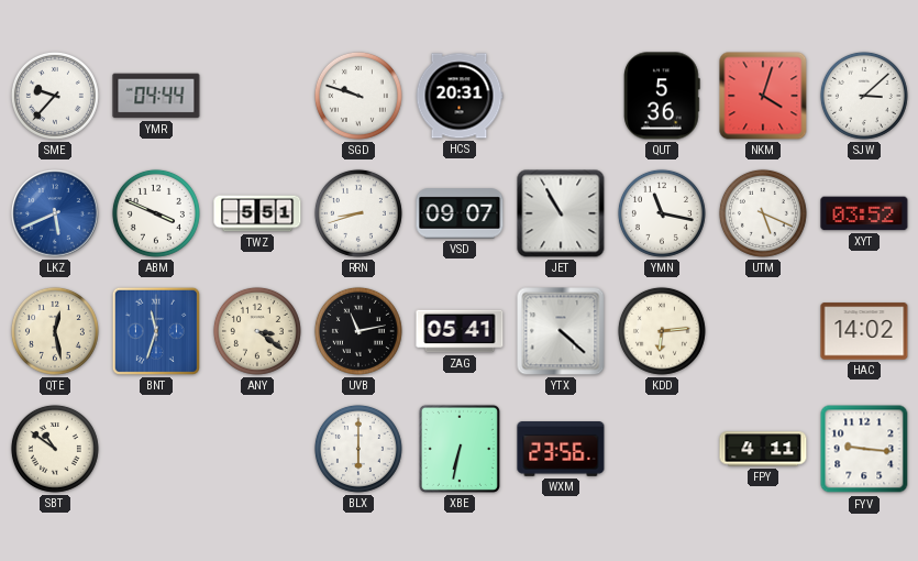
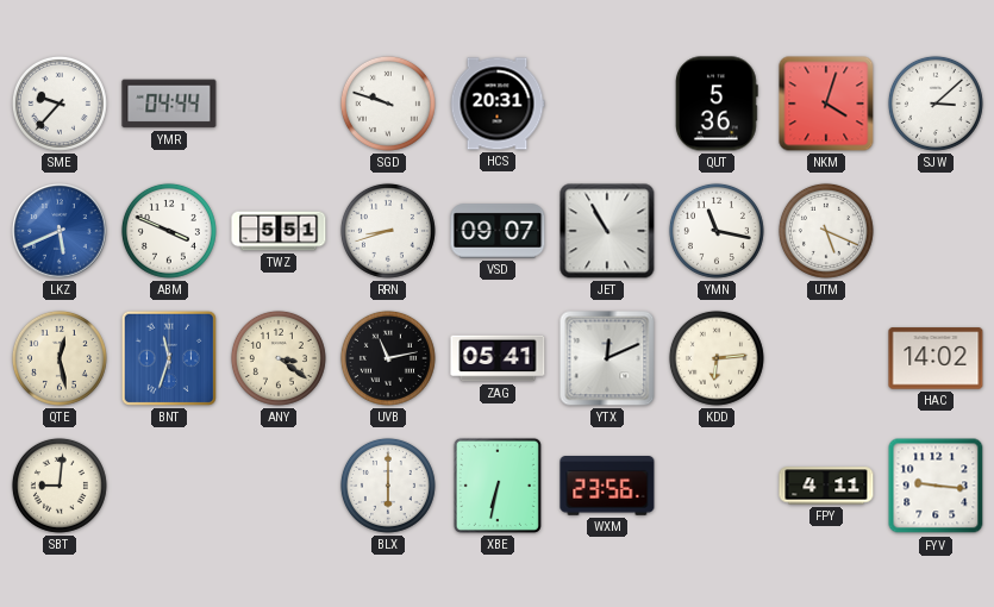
XYT: 03:52 -> none
YTX: 4:22 -> 12:11
SBT: 10:51 -> 9:01
